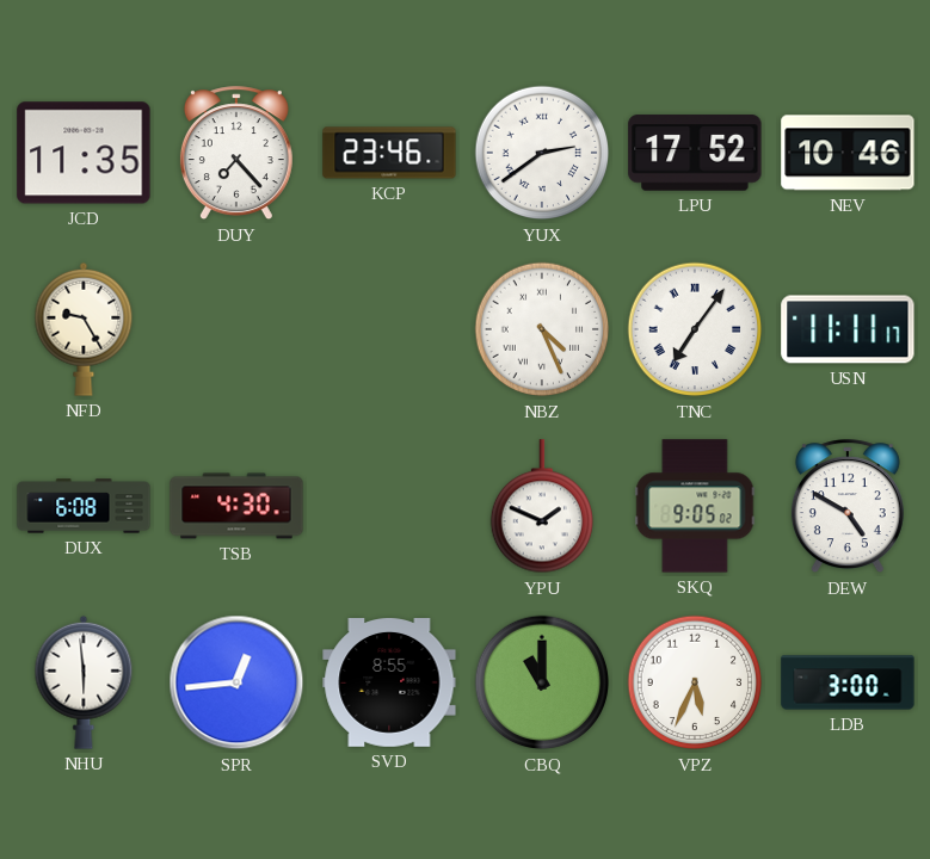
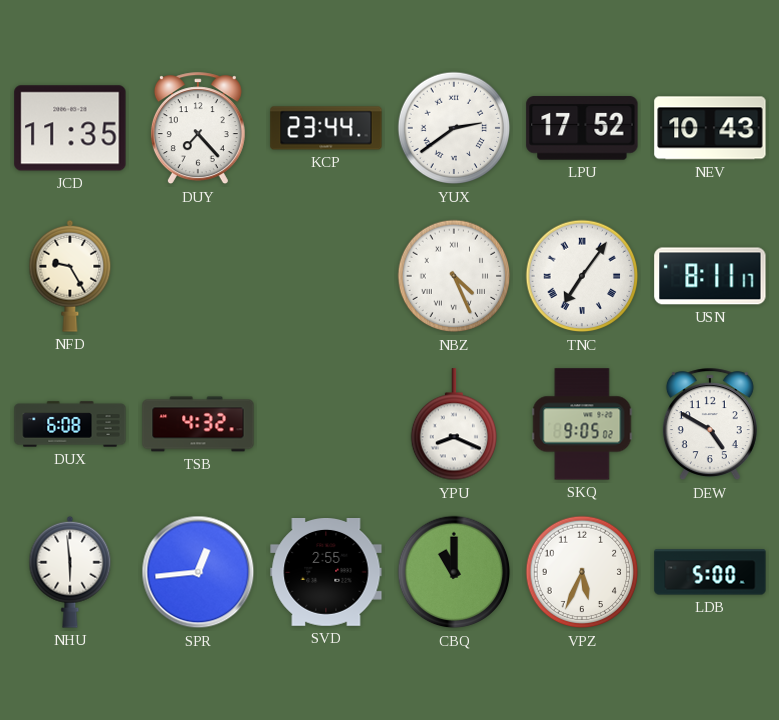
KCP: 23:46 -> 23:44
NEV: 10:46 -> 10:43
USN: 11:11 -> 8:11
TSB: 4:30 -> 4:32
YPU: 1:49 -> 8:19
SVD: 8:55 -> 2:55
LDB: 3:00 -> 5:00
